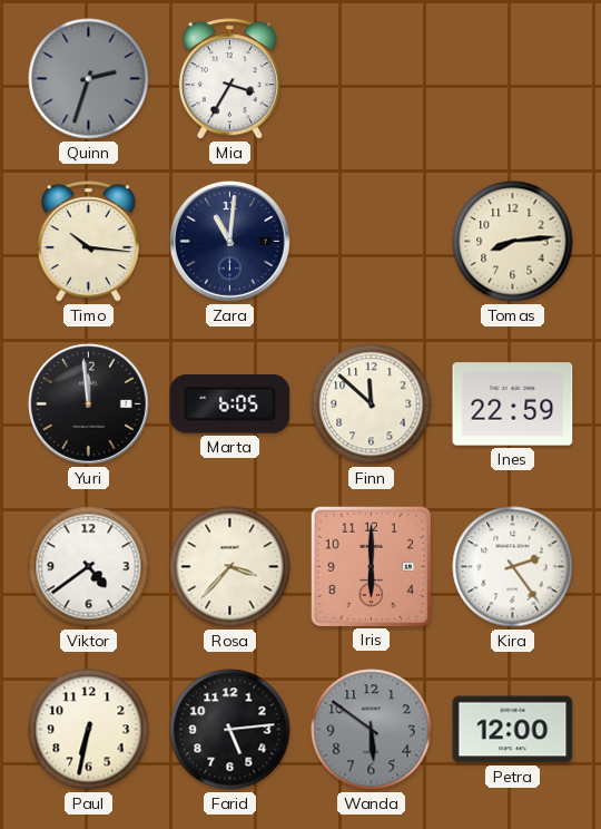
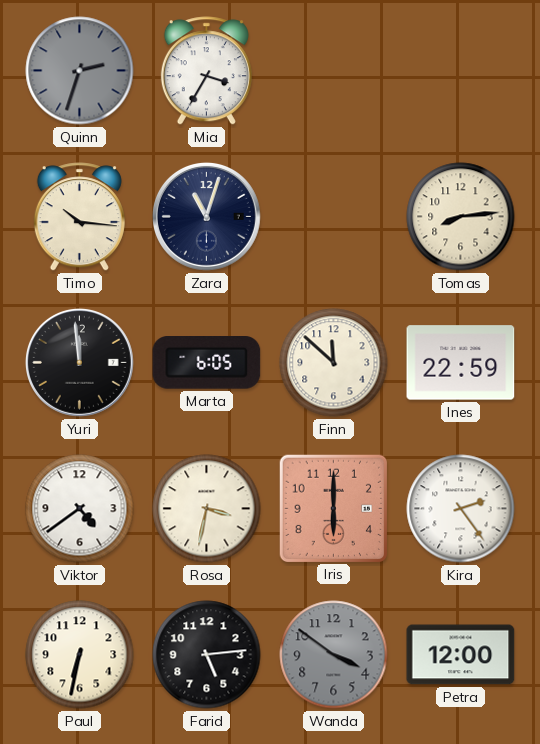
Zara: 11:01 -> 11:03
Rosa: 3:37 -> 3:32
Wanda: 5:51 -> 3:51
